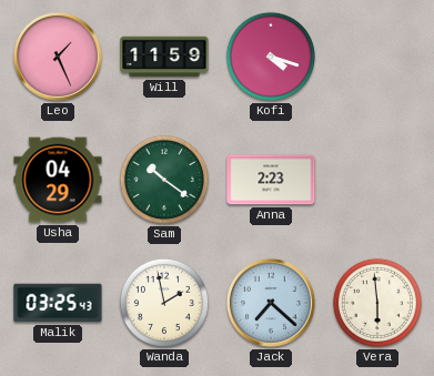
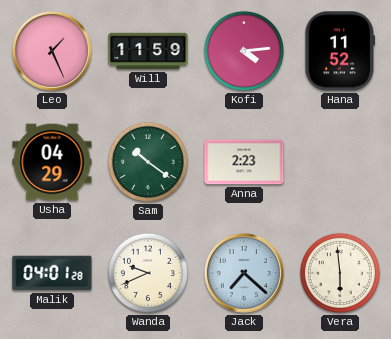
Kofi: 4:18 -> 4:14
Hana: none -> 11:52
Malik: 03:25 -> 04:01
Wanda: 1:58 -> 9:41
